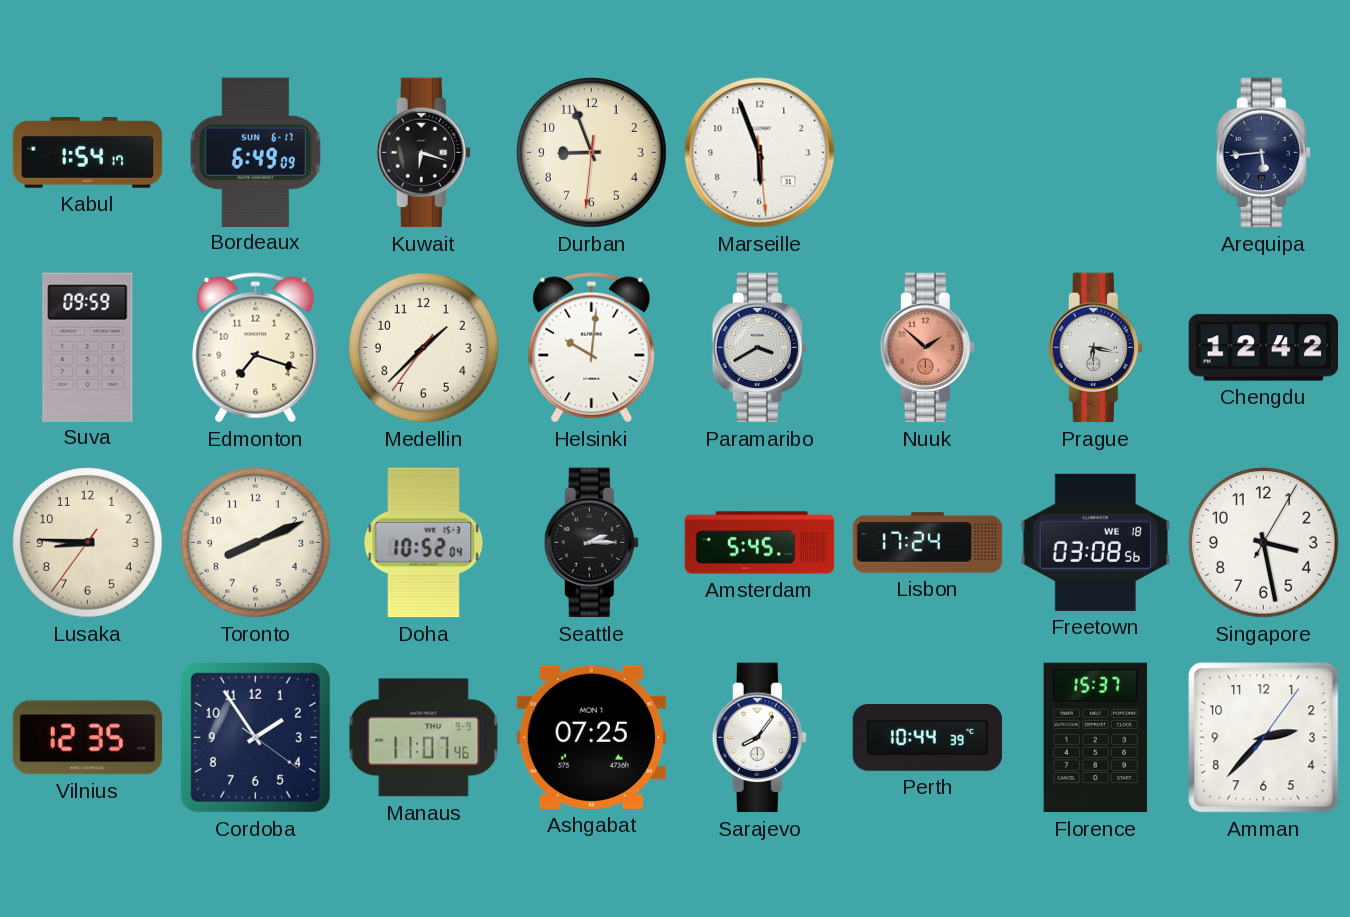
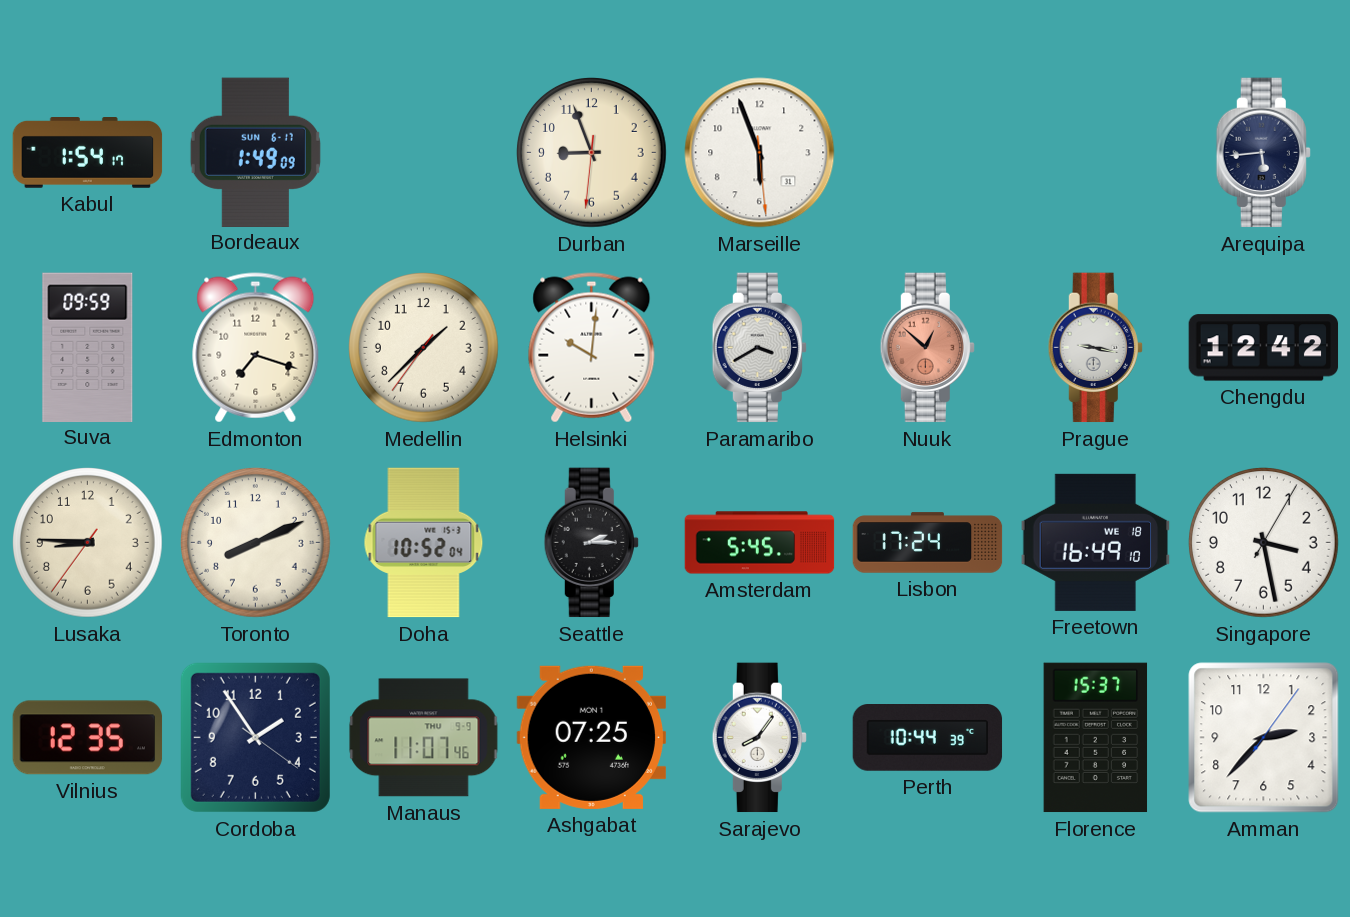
Bordeaux: 6:49 -> 1:49
Kuwait: 6:18 -> none
Nuuk: 1:52 -> 12:52
Prague: 6:17 -> 9:17
Freetown: 03:08 -> 16:49
